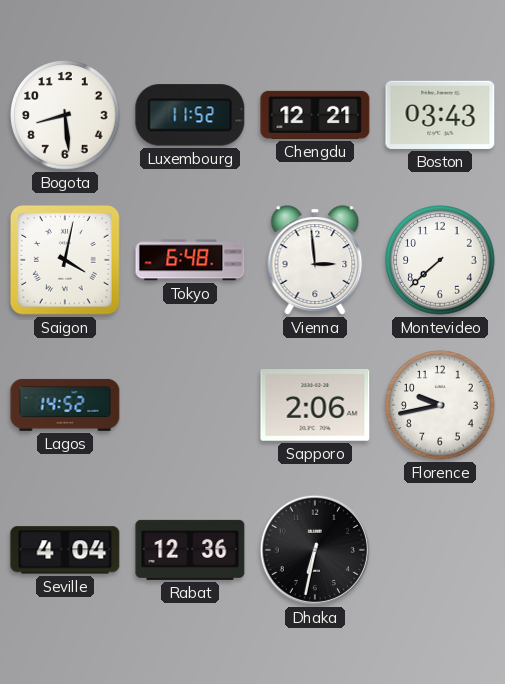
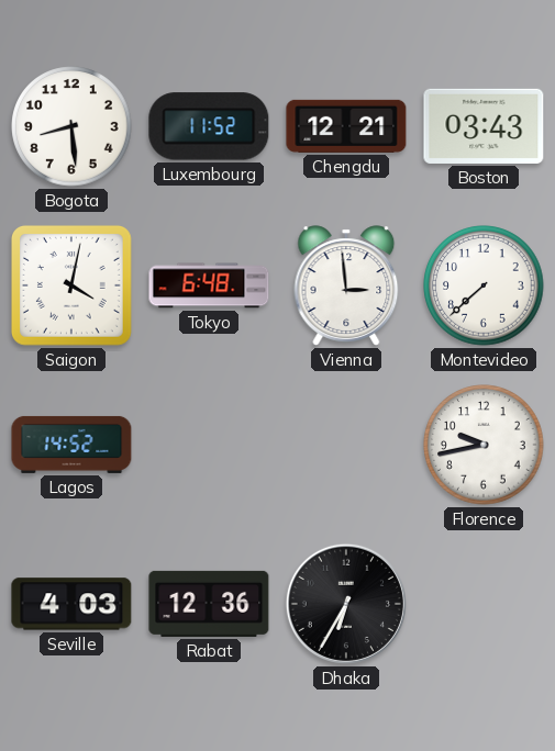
Sapporo: 2:06 -> none
Seville: 4:04 -> 4:03
Dhaka: 6:32 -> 6:35
